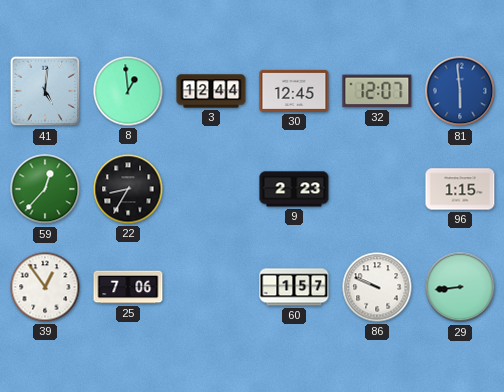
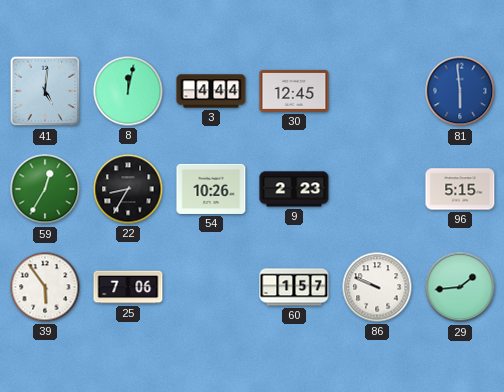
8: 12:59 -> 12:02
3: 12:44 -> 4:44
32: 12:07 -> none
59: 12:37 -> 12:35
54: none -> 10:26
96: 1:15 -> 5:15
39: 12:54 -> 5:54
29: 8:44 -> 1:44
